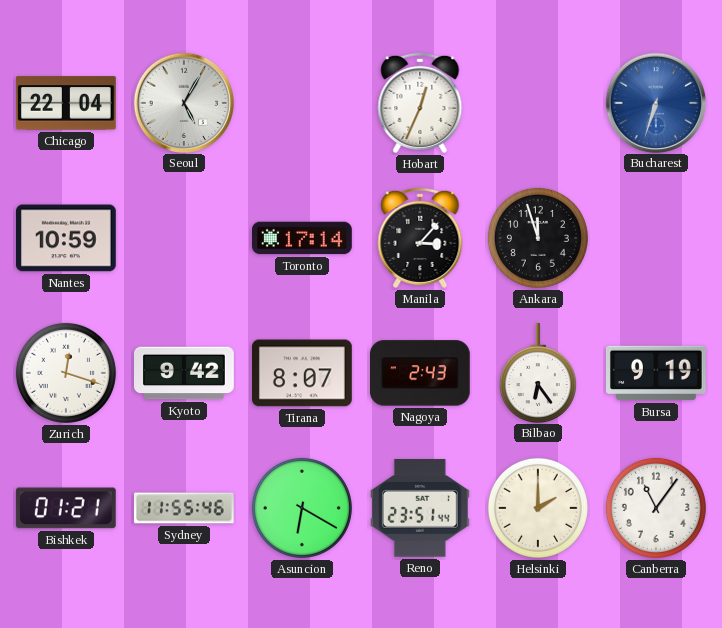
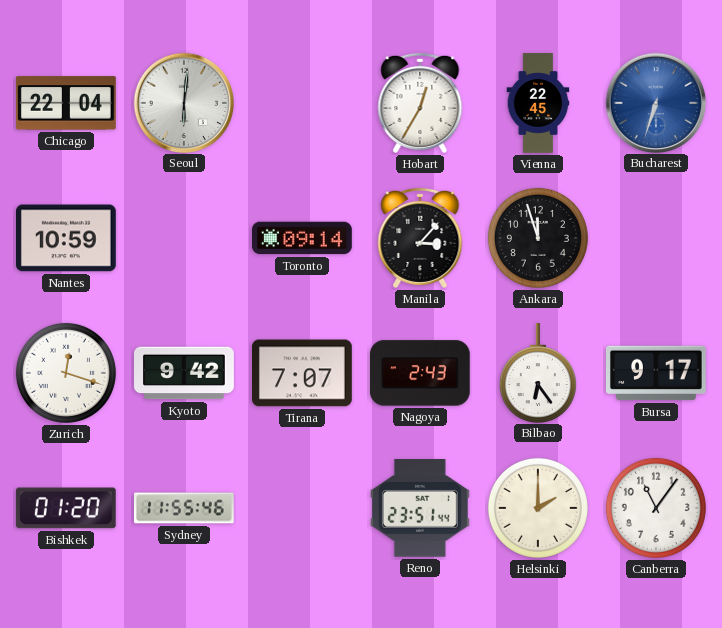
Seoul: 5:05 -> 6:01
Hobart: 12:34 -> 12:35
Vienna: none -> 22:45
Toronto: 17:14 -> 09:14
Tirana: 8:07 -> 7:07
Bursa: 9:19 -> 9:17
Bishkek: 01:21 -> 01:20
Asuncion: 6:20 -> none
